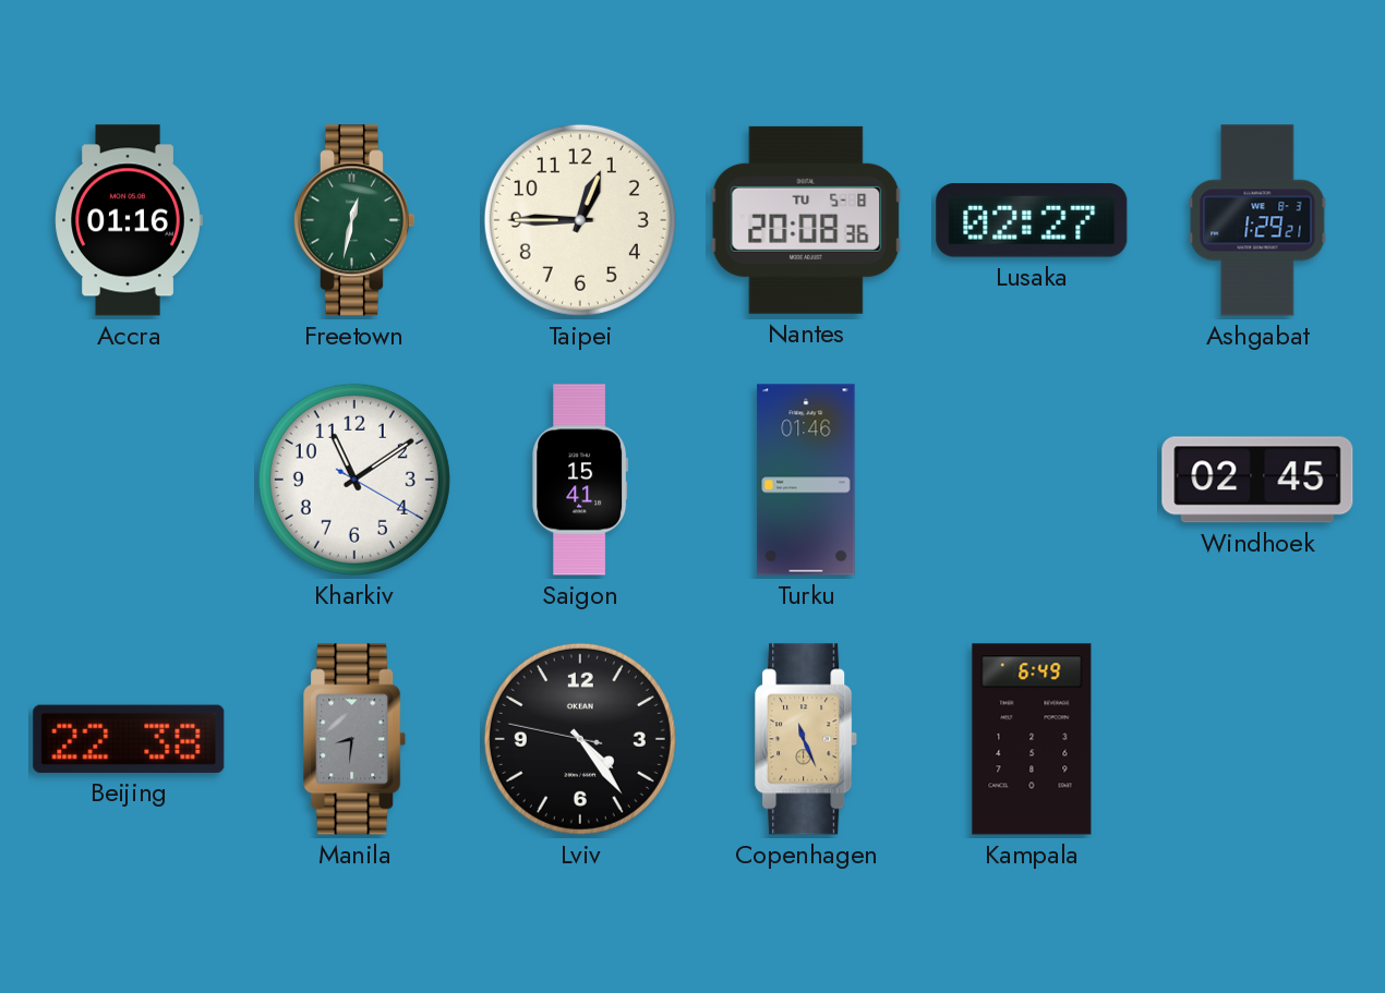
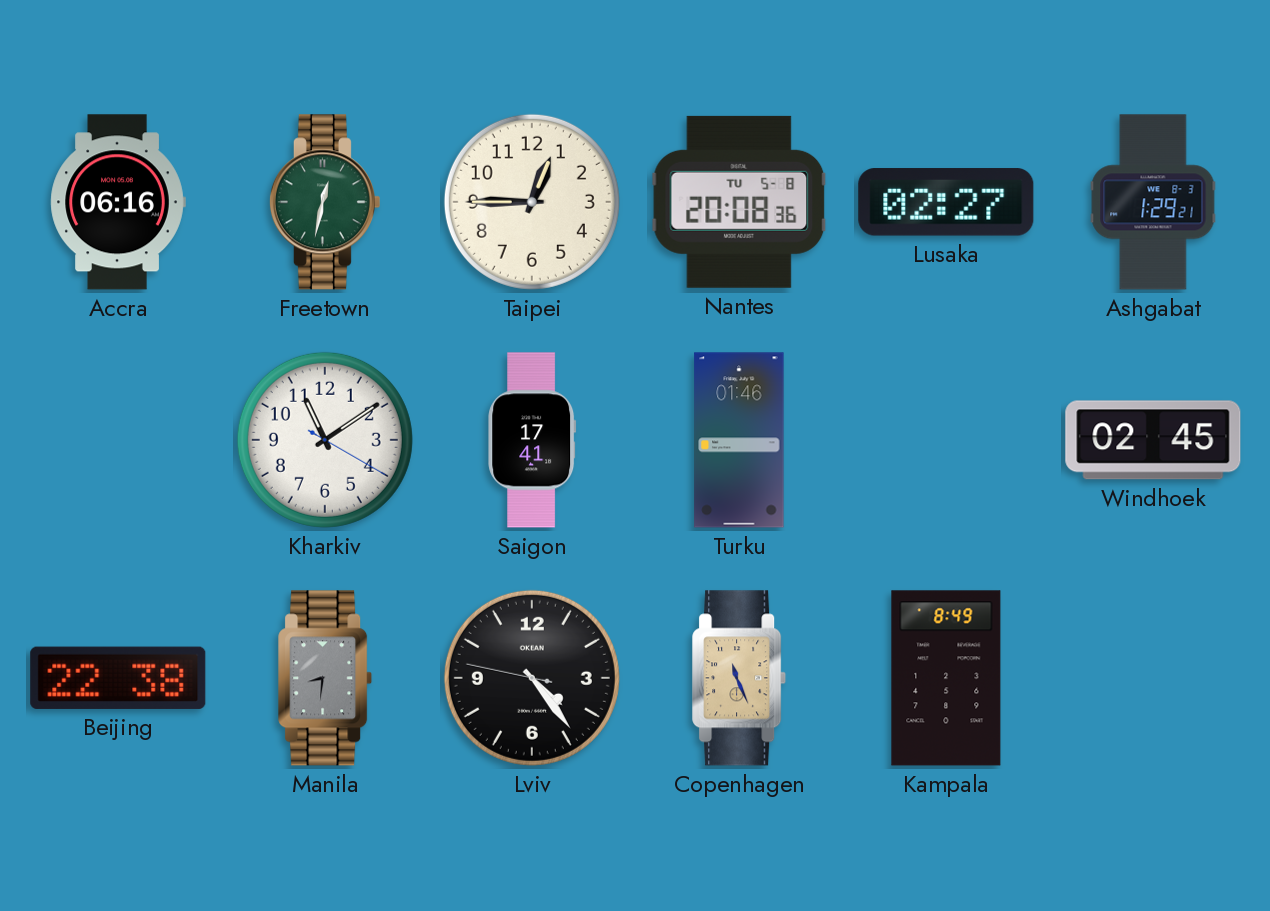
Accra: 01:16 -> 06:16
Saigon: 15:41 -> 17:41
Kampala: 6:49 -> 8:49
